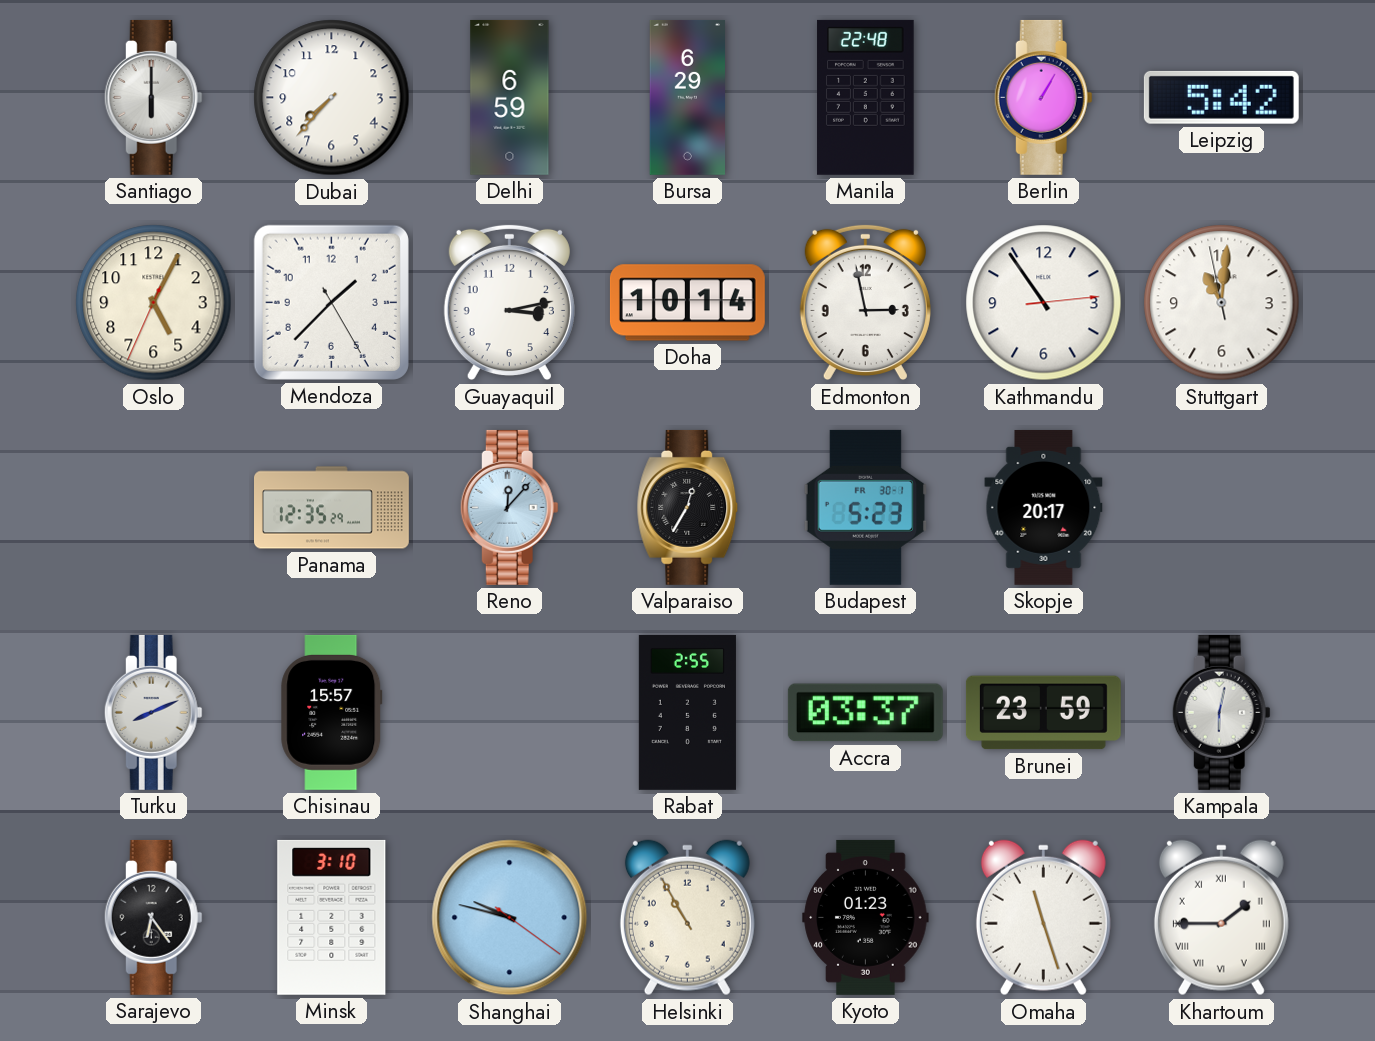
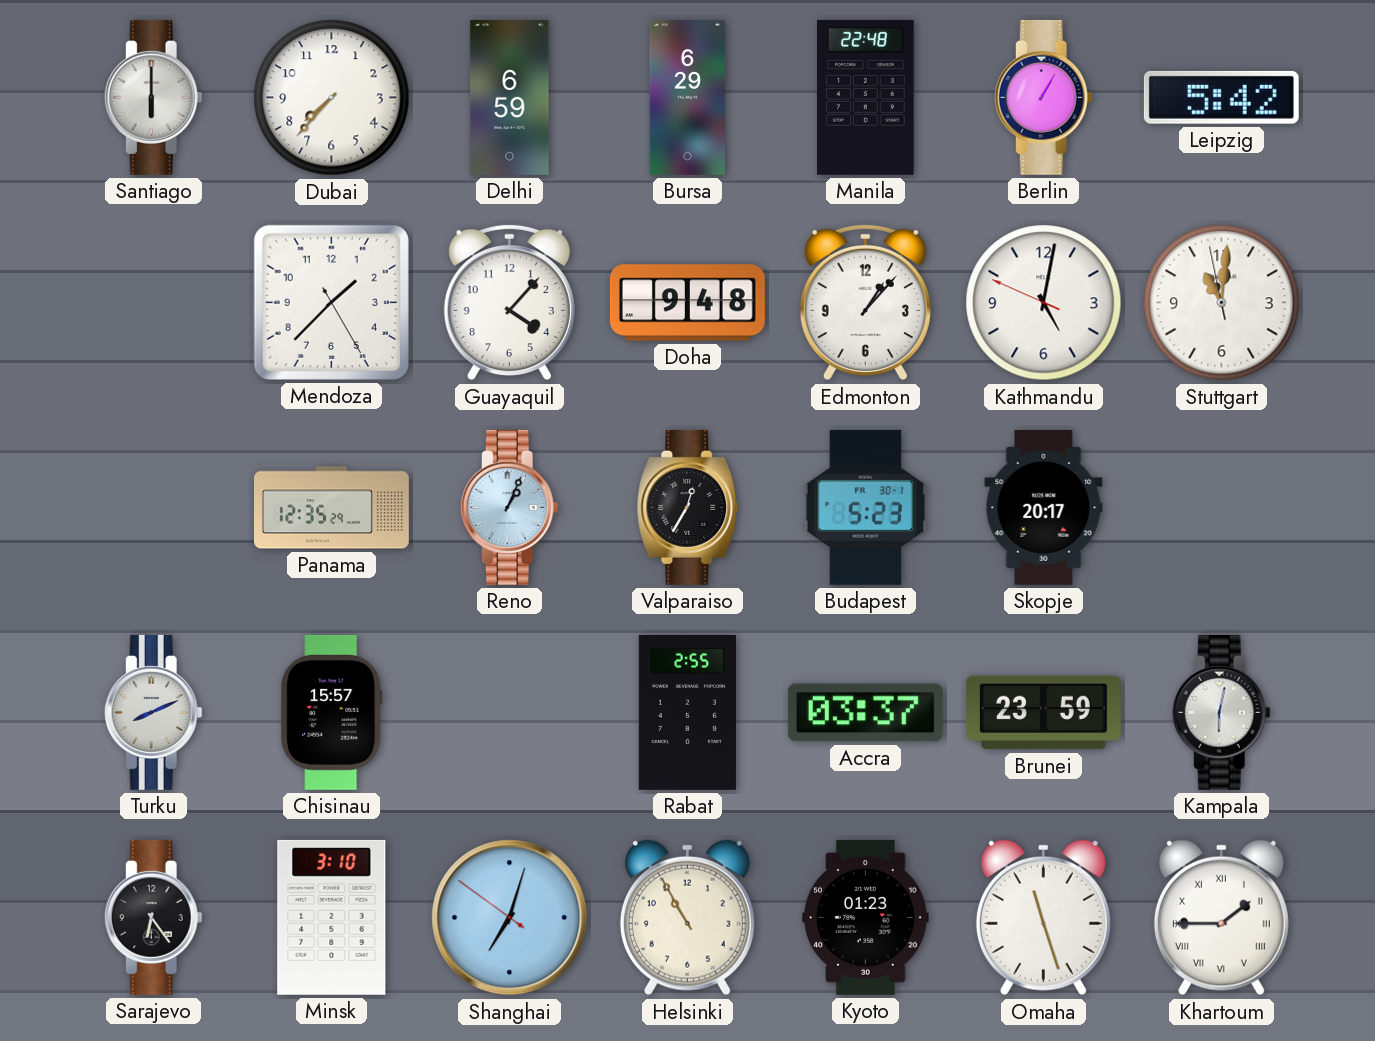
Oslo: 5:04 -> none
Guayaquil: 3:13 -> 4:07
Doha: 10:14 -> 9:48
Edmonton: 2:58 -> 1:07
Kathmandu: 10:54 -> 5:01
Reno: 12:07 -> 1:04
Shanghai: 9:47 -> 7:02
